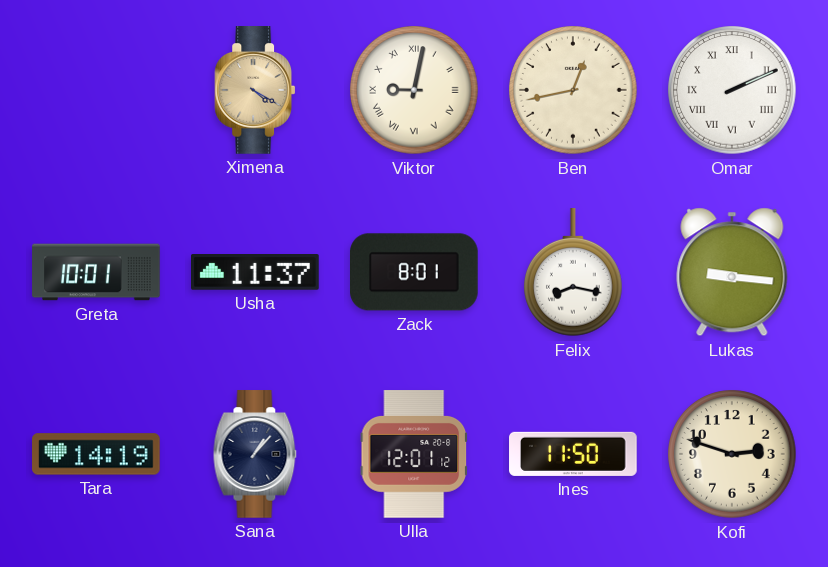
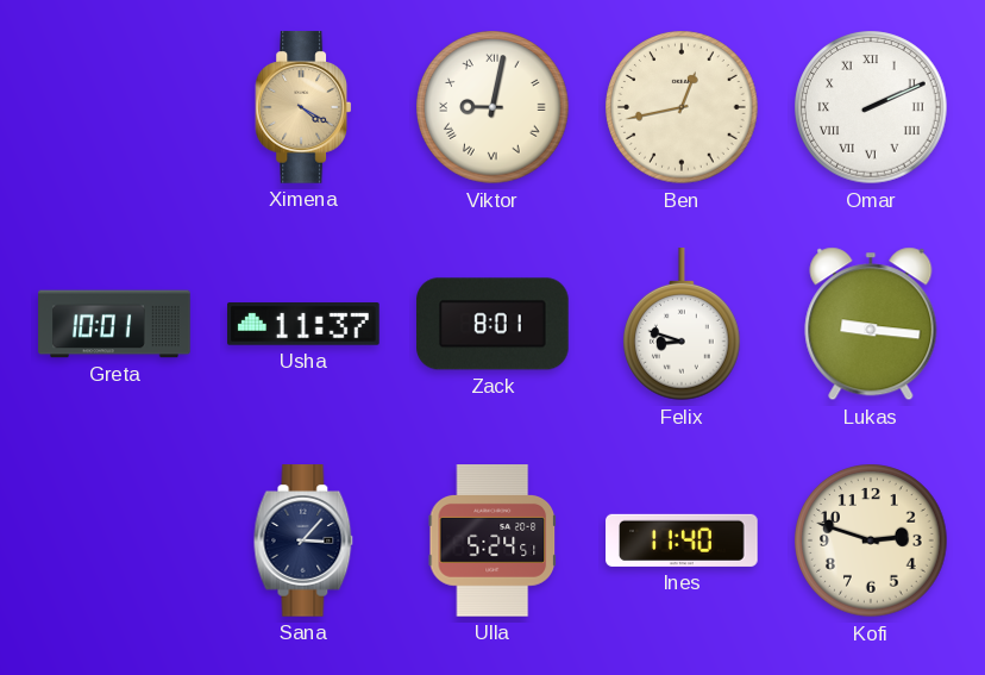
Felix: 8:17 -> 8:48
Tara: 14:19 -> none
Sana: 1:07 -> 3:07
Ulla: 12:01 -> 5:24
Ines: 11:50 -> 11:40
